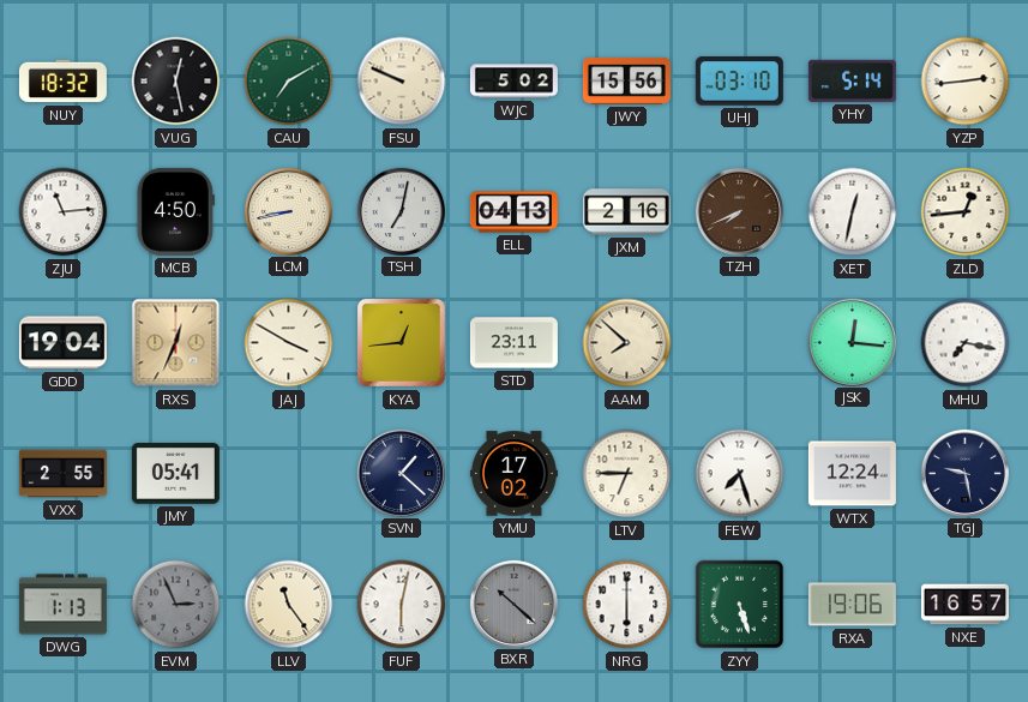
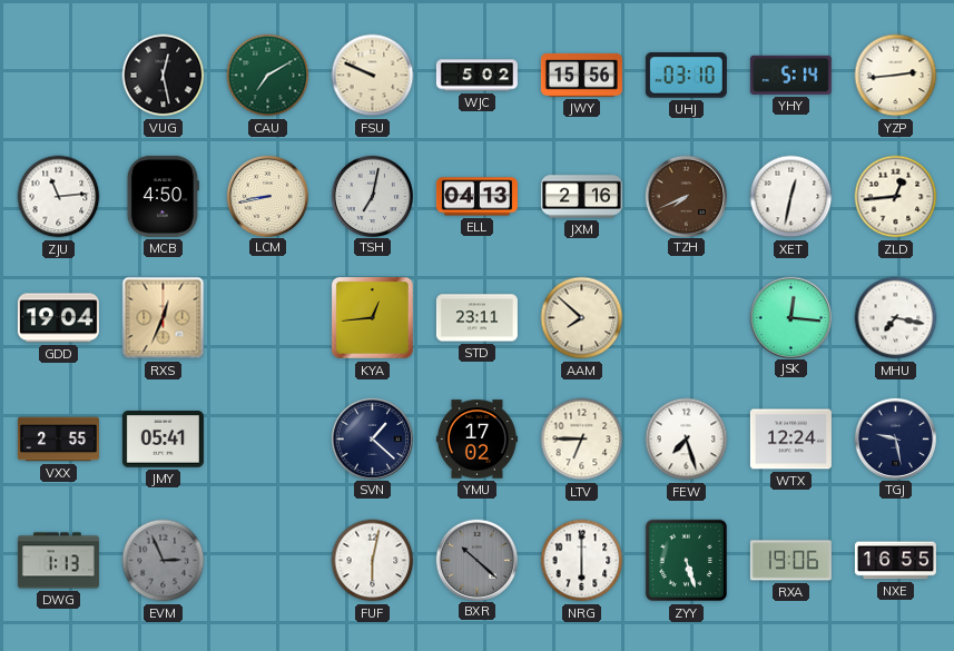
NUY: 18:32 -> none
JAJ: 3:50 -> none
LLV: 11:24 -> none
NXE: 16:57 -> 16:55
